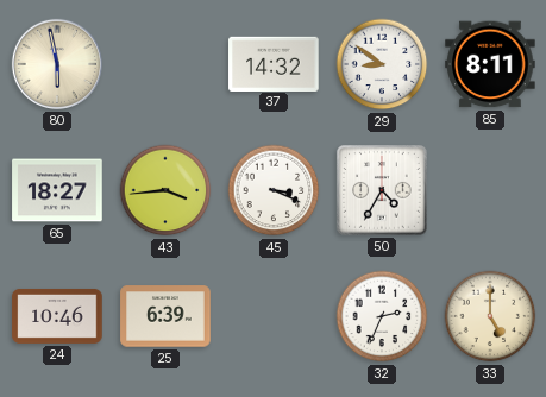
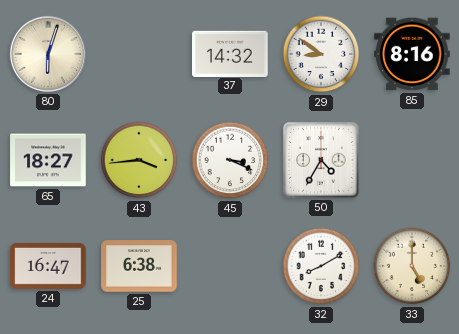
80: 5:58 -> 6:03
85: 8:11 -> 8:16
24: 10:46 -> 16:47
25: 6:39 -> 6:38
32: 2:34 -> 8:10
